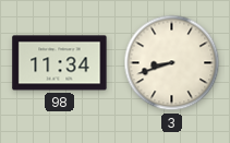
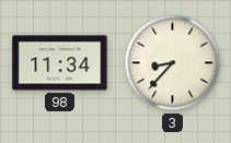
3: 8:42 -> 8:37
